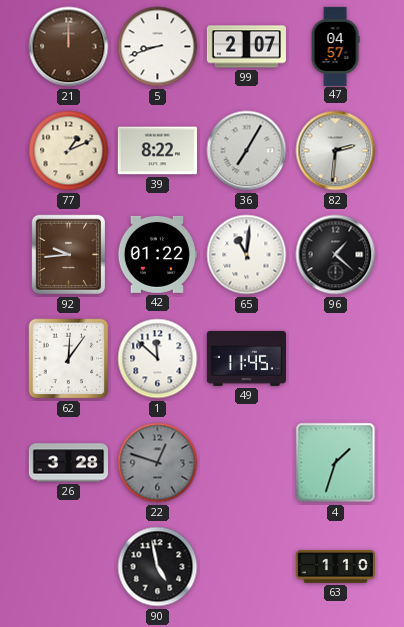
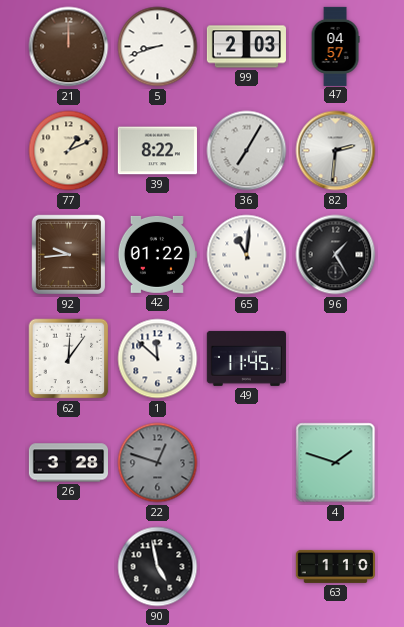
99: 2:07 -> 2:03
96: 1:22 -> 1:25
4: 1:33 -> 1:48
